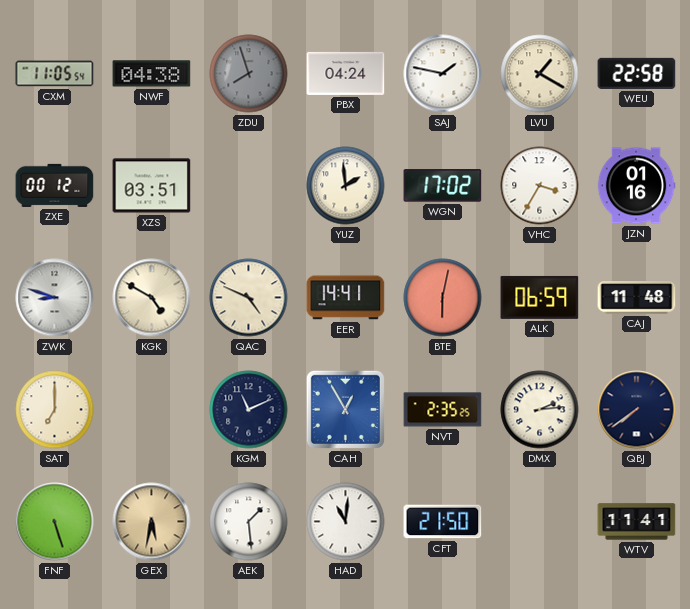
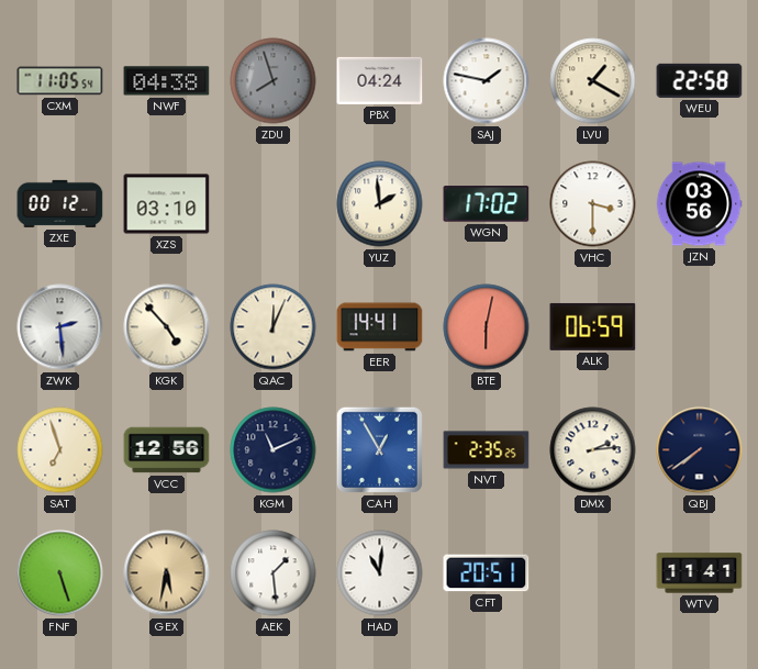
XZS: 03:51 -> 03:10
VHC: 3:35 -> 3:30
JZN: 01:16 -> 03:56
ZWK: 8:48 -> 2:29
KGK: 4:50 -> 4:53
QAC: 4:49 -> 12:04
CAJ: 11:48 -> none
SAT: 7:00 -> 6:57
VCC: none -> 12:56
CFT: 21:50 -> 20:51
